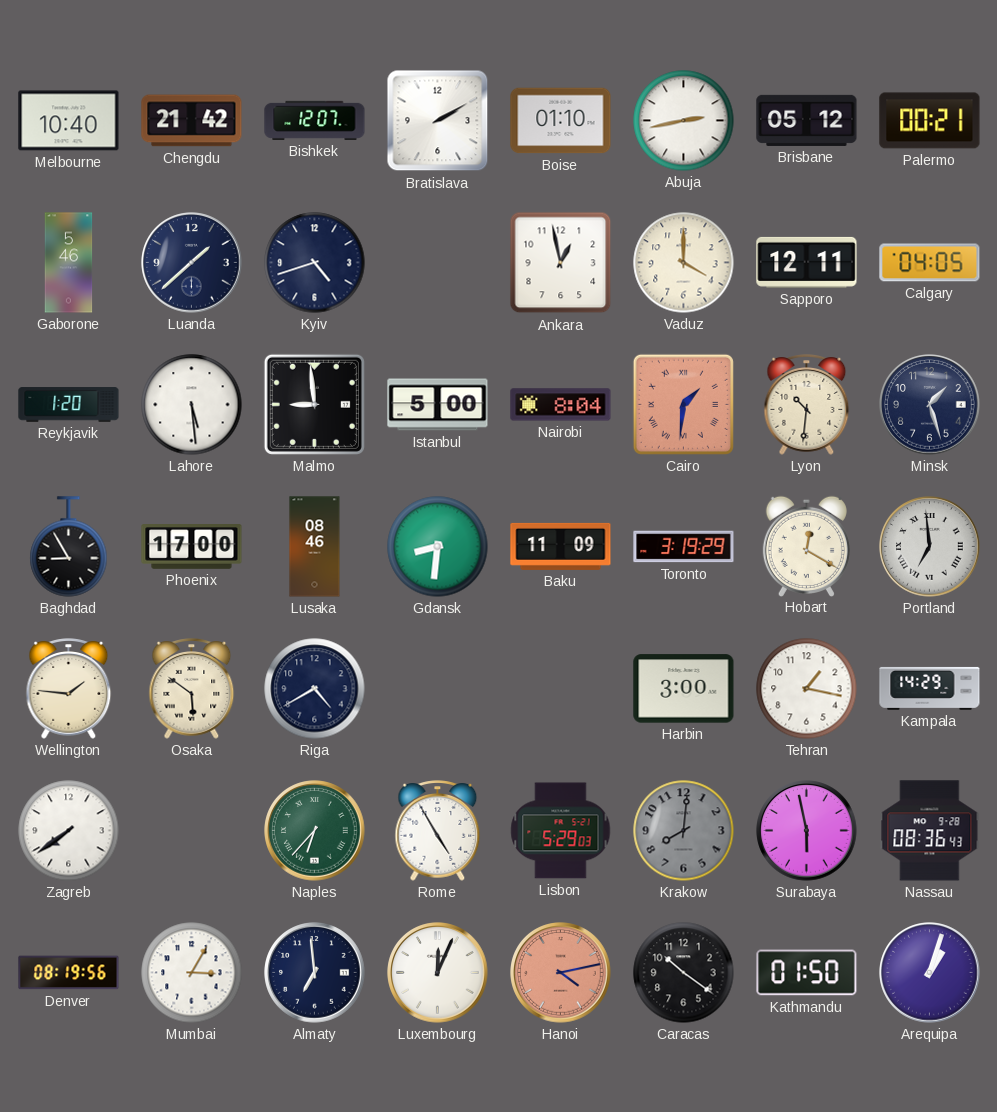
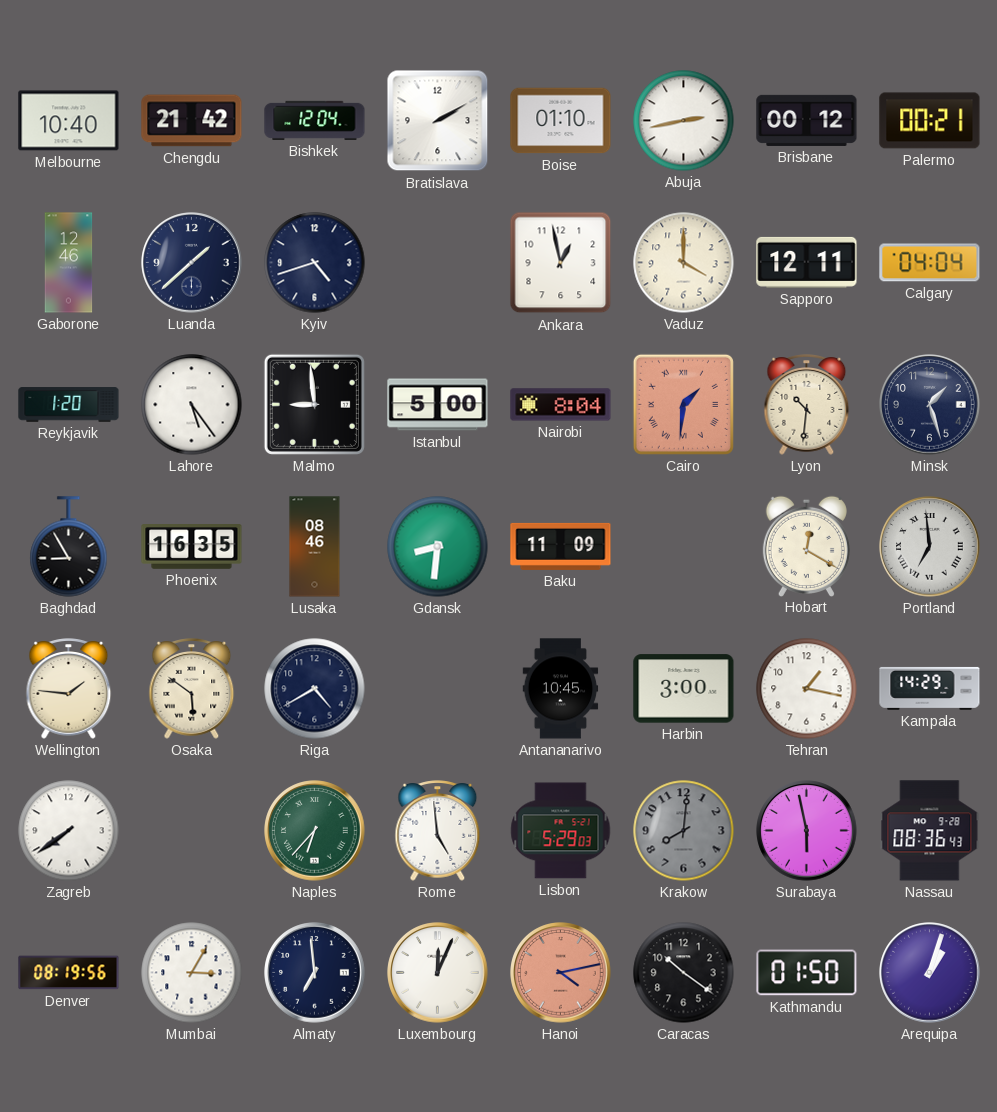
Bishkek: 12:07 -> 12:04
Brisbane: 05:12 -> 00:12
Gaborone: 5:46 -> 12:46
Calgary: 04:05 -> 04:04
Lahore: 5:29 -> 5:24
Phoenix: 17:00 -> 16:35
Toronto: 3:19 -> none
Antananarivo: none -> 10:45
Rome: 4:55 -> 4:59
